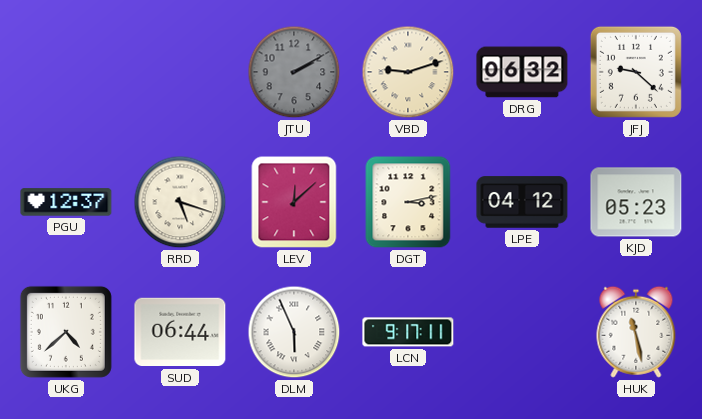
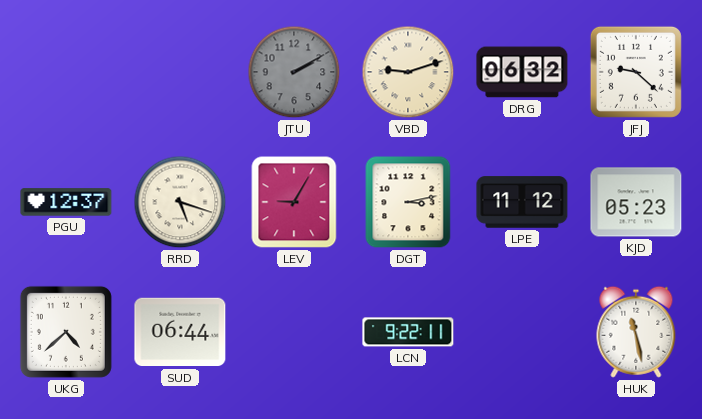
LEV: 12:08 -> 9:05
LPE: 04:12 -> 11:12
DLM: 5:56 -> none
LCN: 9:17 -> 9:22
